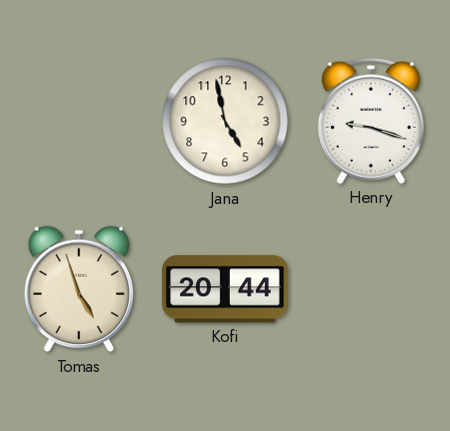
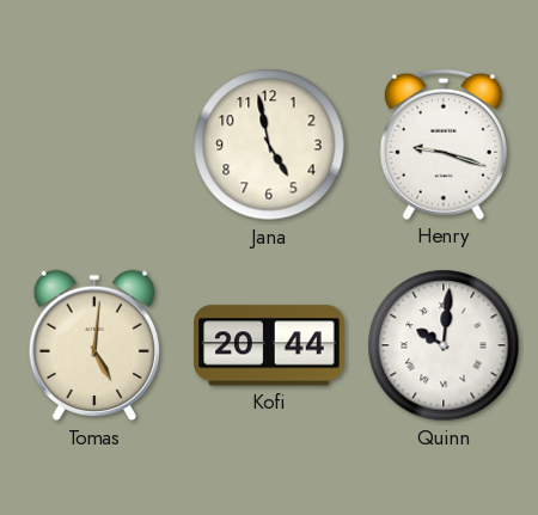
Tomas: 4:57 -> 5:01
Quinn: none -> 10:01
